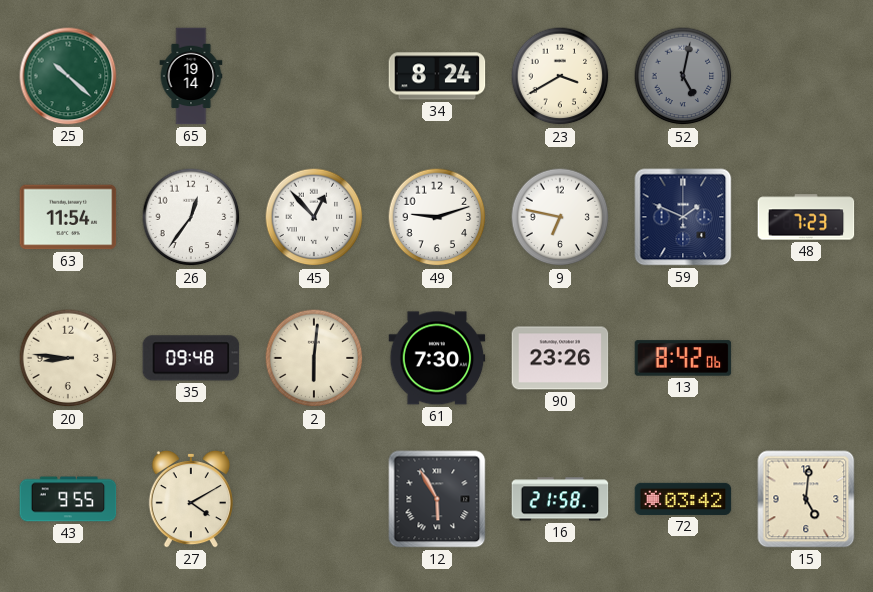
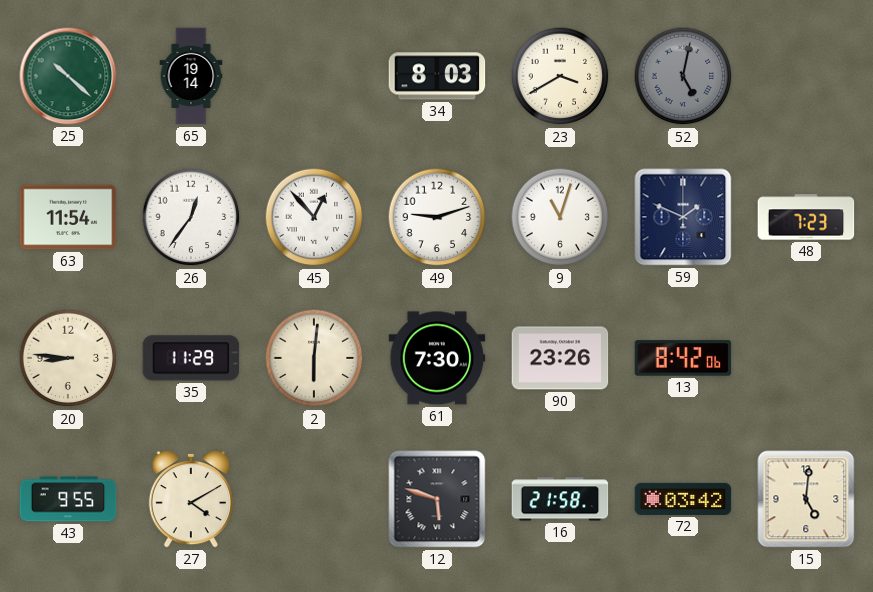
34: 8:24 -> 8:03
9: 6:47 -> 11:03
35: 09:48 -> 11:29
12: 5:55 -> 5:48
